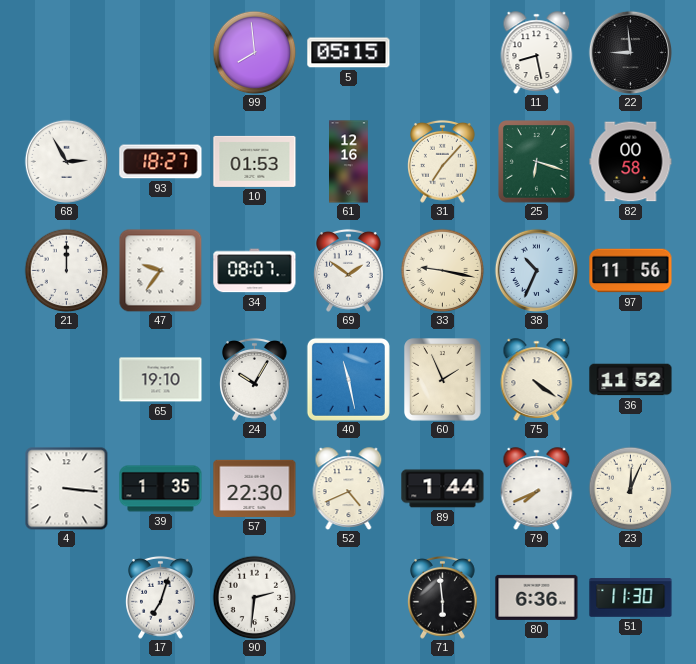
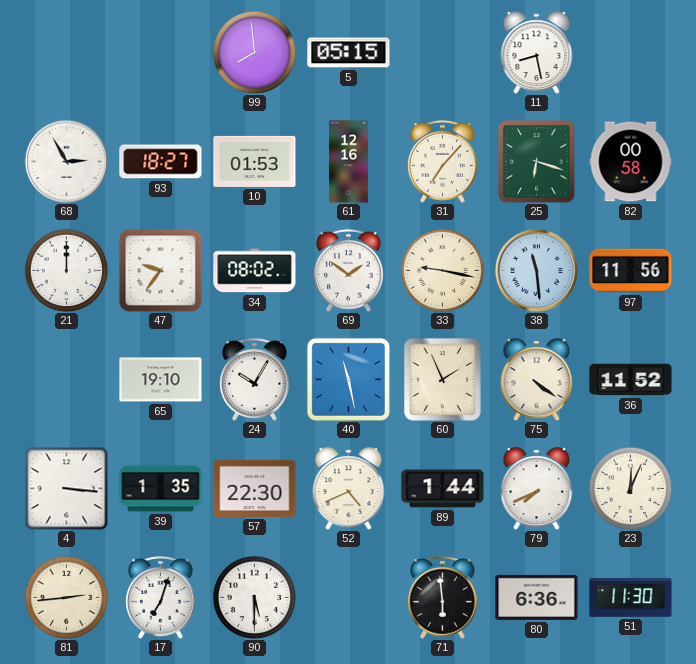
22: 8:59 -> none
34: 08:07 -> 08:02
38: 10:34 -> 11:29
81: none -> 2:44
90: 2:31 -> 5:30
